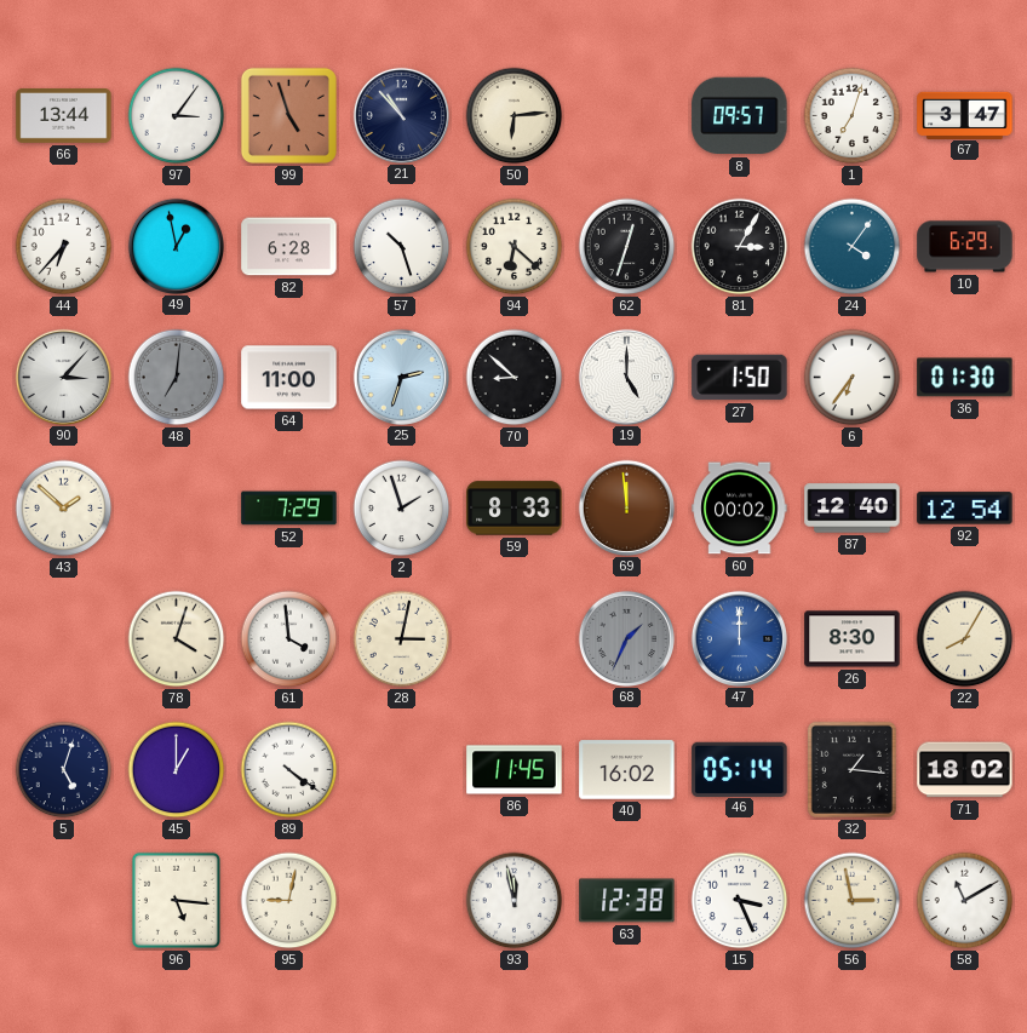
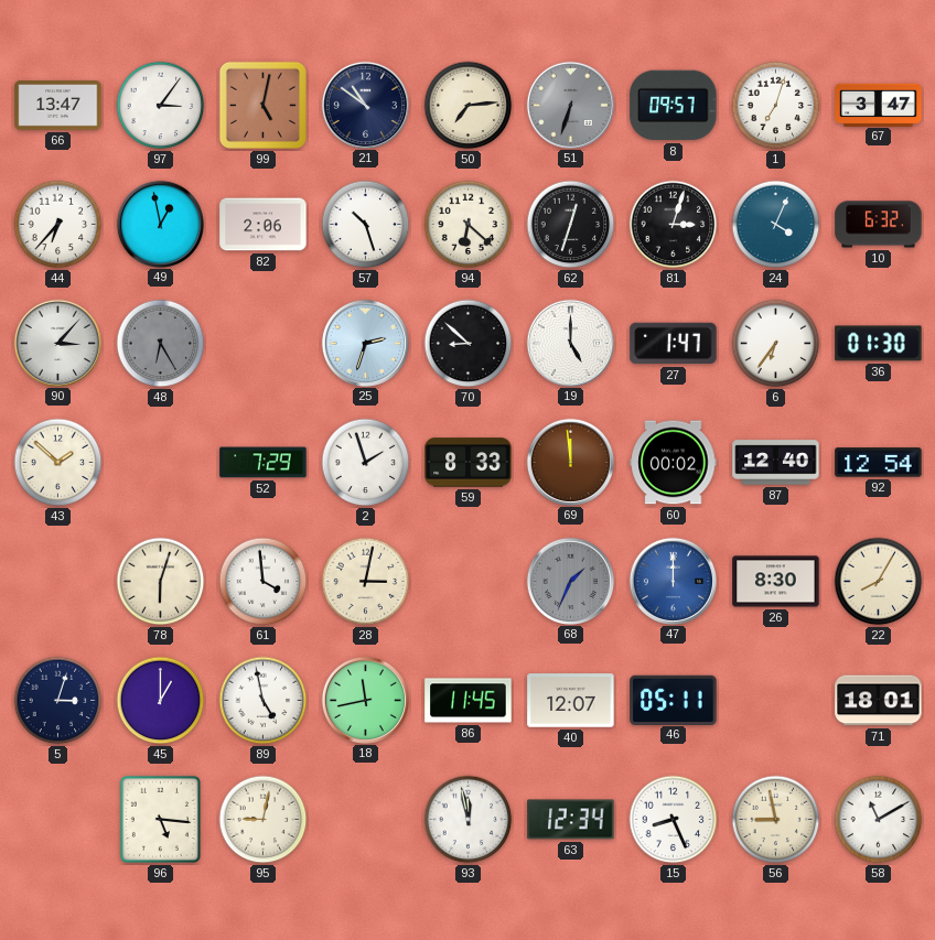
66: 13:44 -> 13:47
99: 4:57 -> 5:02
21: 10:53 -> 10:51
50: 6:14 -> 7:14
51: none -> 6:33
82: 6:28 -> 2:06
81: 3:05 -> 3:03
24: 4:06 -> 4:04
10: 6:29 -> 6:32
48: 7:01 -> 6:25
64: 11:00 -> none
27: 1:50 -> 1:47
78: 4:03 -> 6:03
5: 5:03 -> 3:03
89: 4:21 -> 4:58
18: none -> 11:43
40: 16:02 -> 12:07
46: 05:14 -> 05:11
32: 1:16 -> none
71: 18:02 -> 18:01
63: 12:38 -> 12:34
15: 3:26 -> 8:26
56: 2:58 -> 8:58
